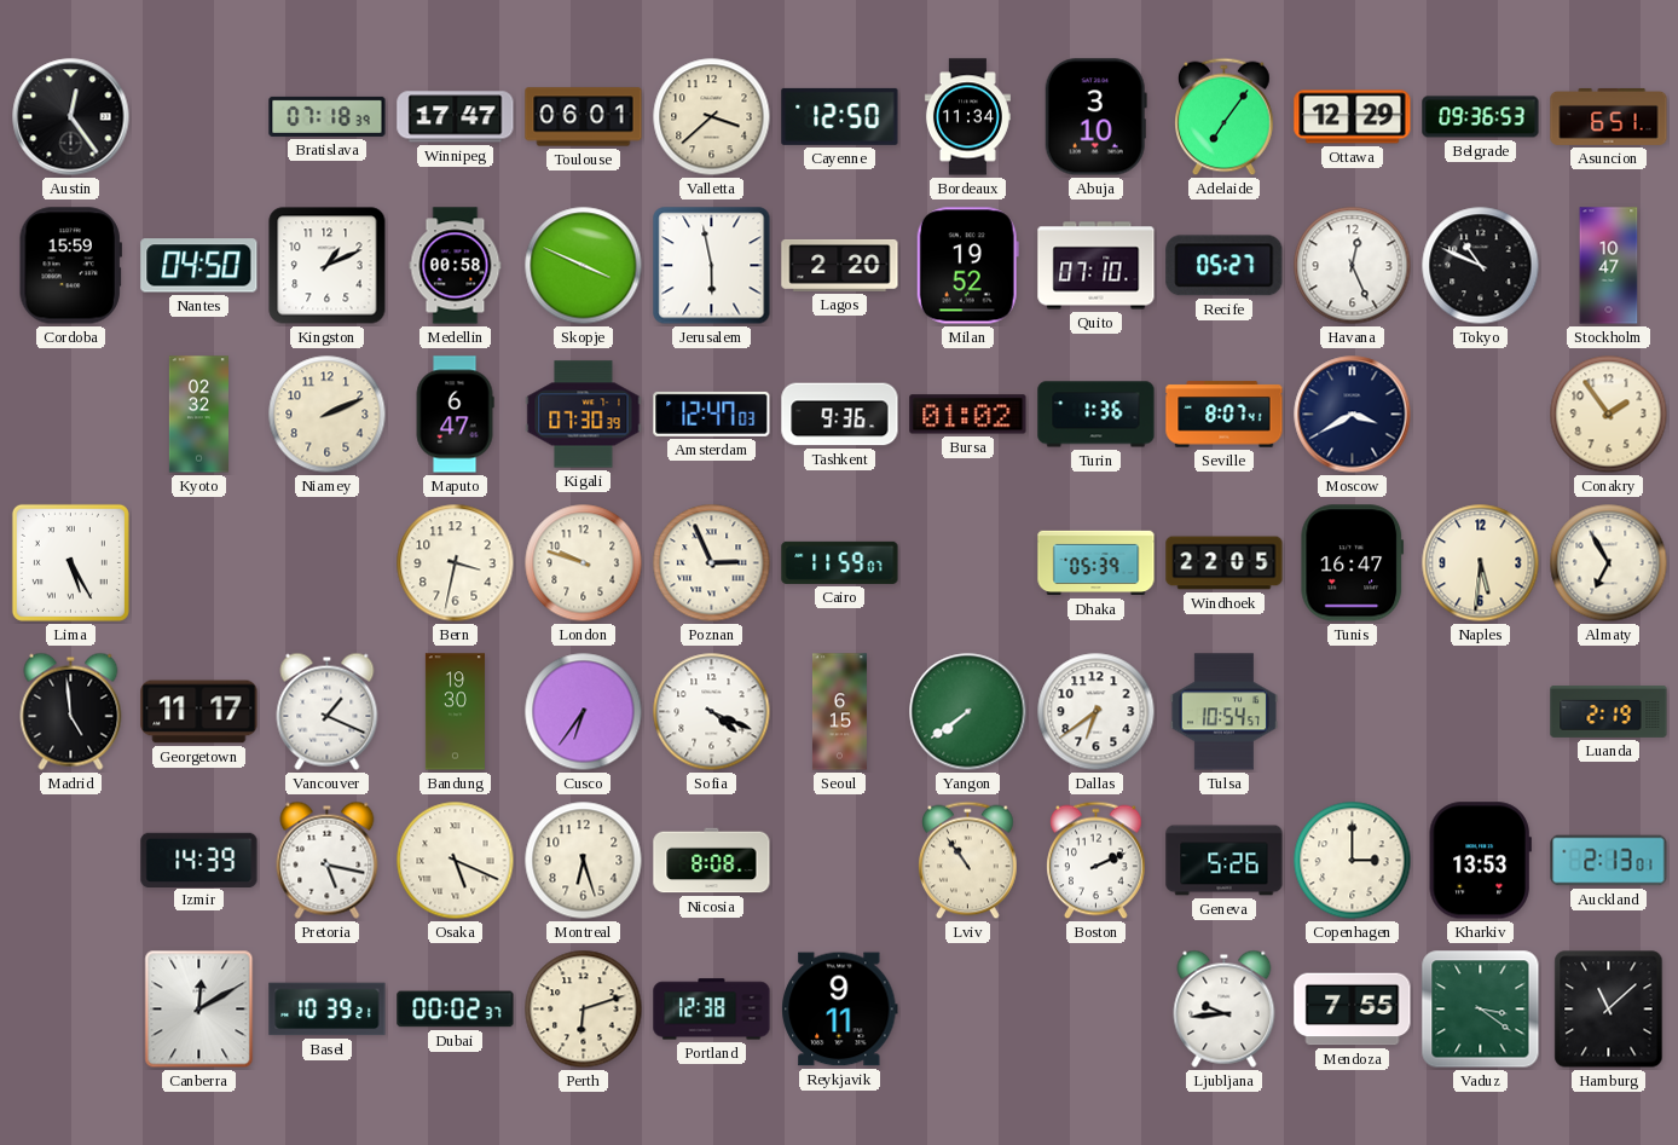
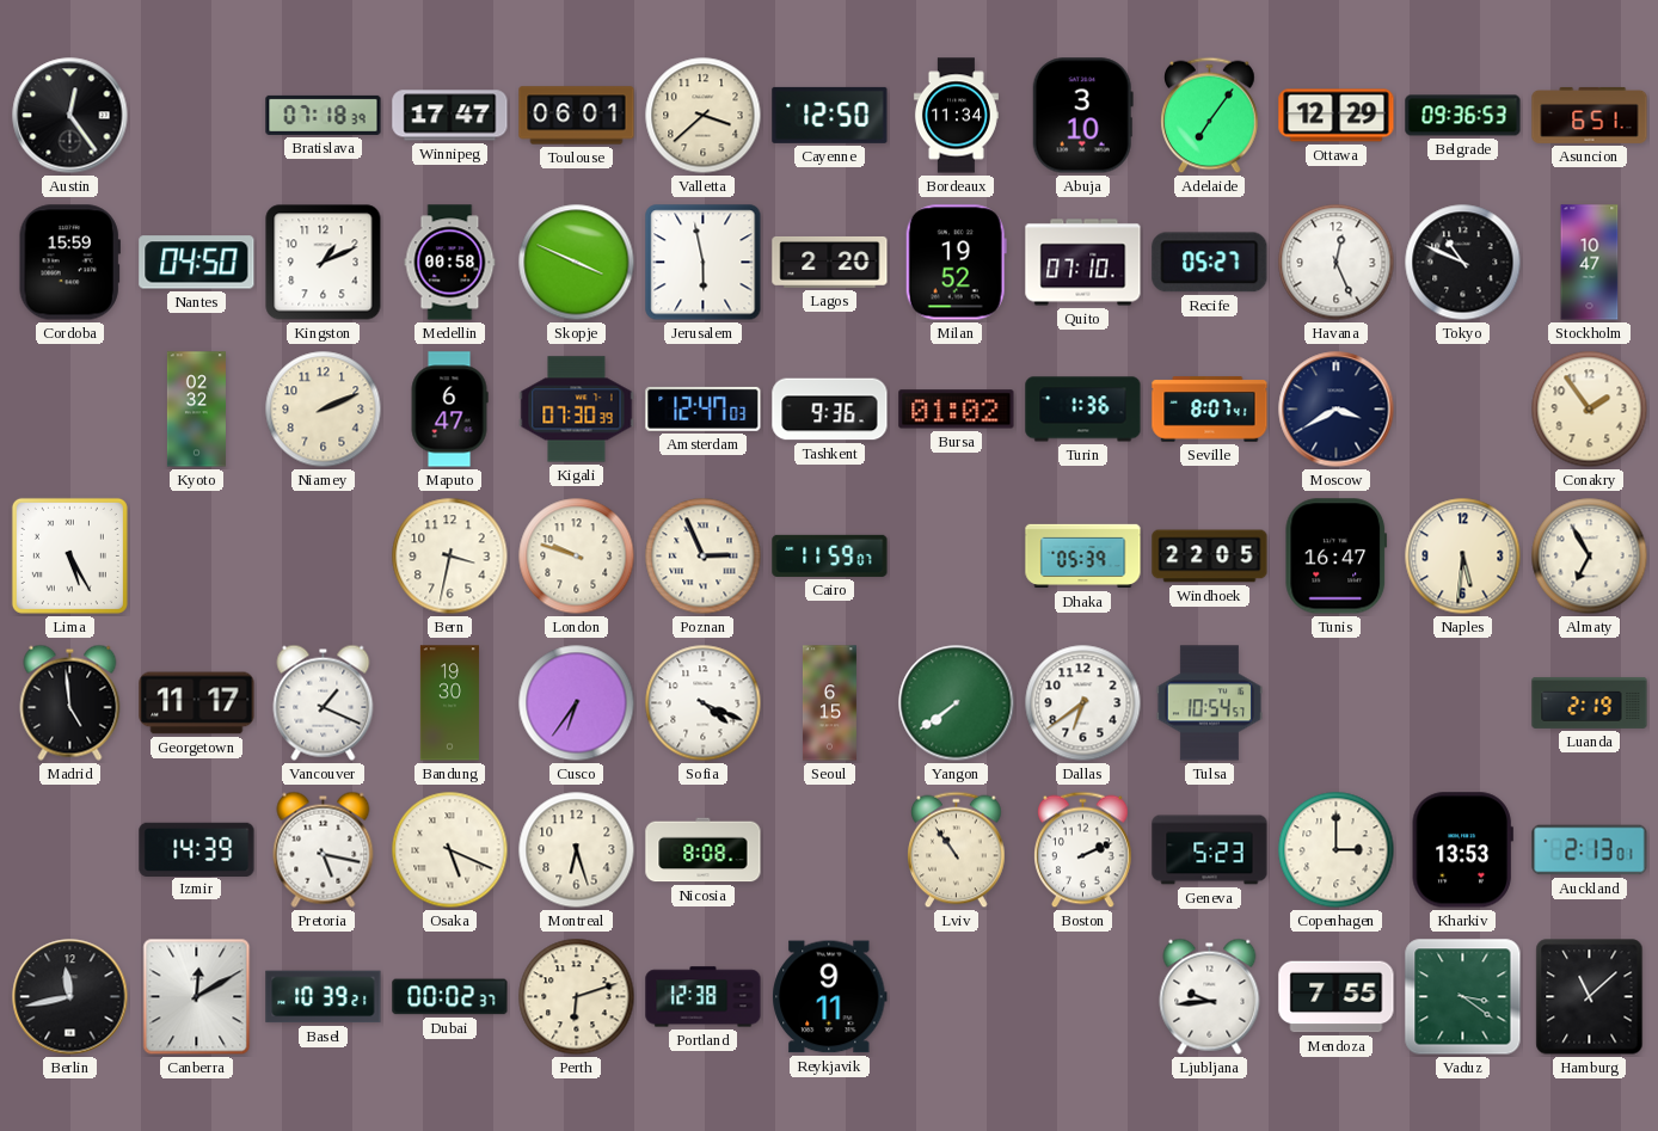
Geneva: 5:26 -> 5:23
Berlin: none -> 11:43
